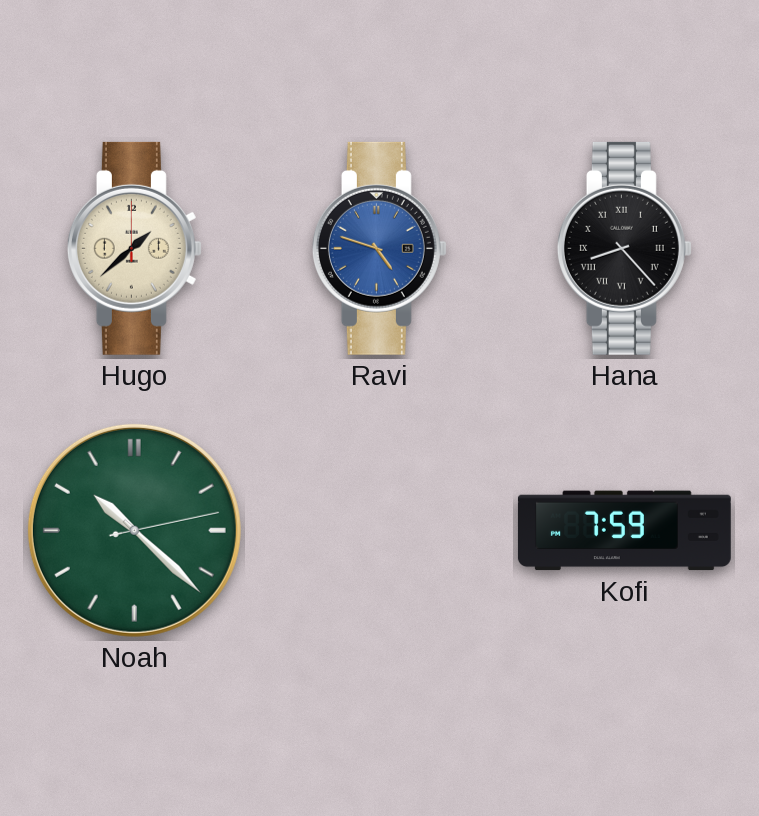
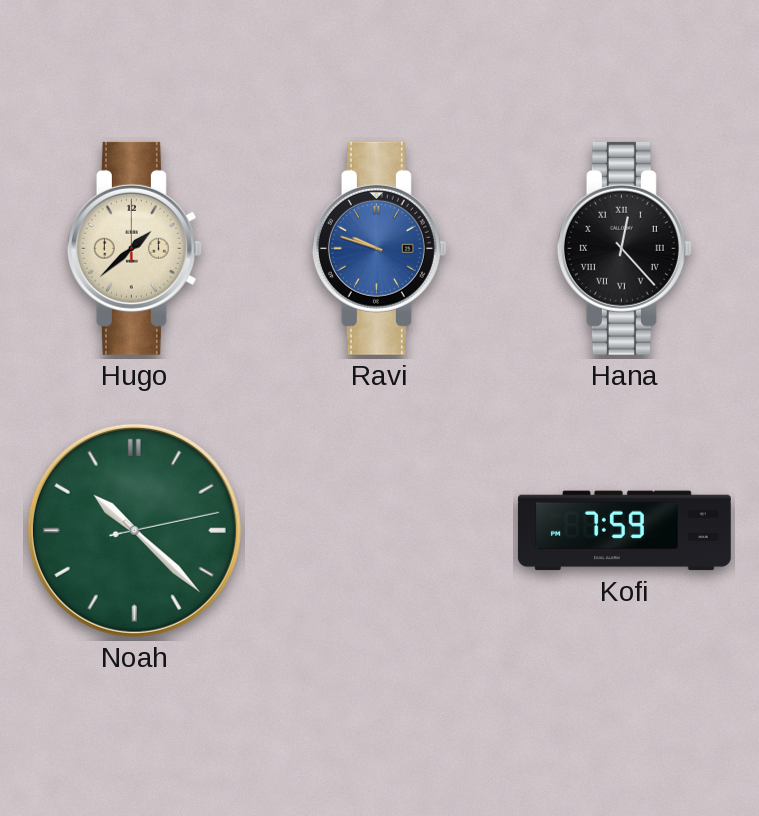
Ravi: 4:48 -> 9:48
Hana: 8:23 -> 12:23
